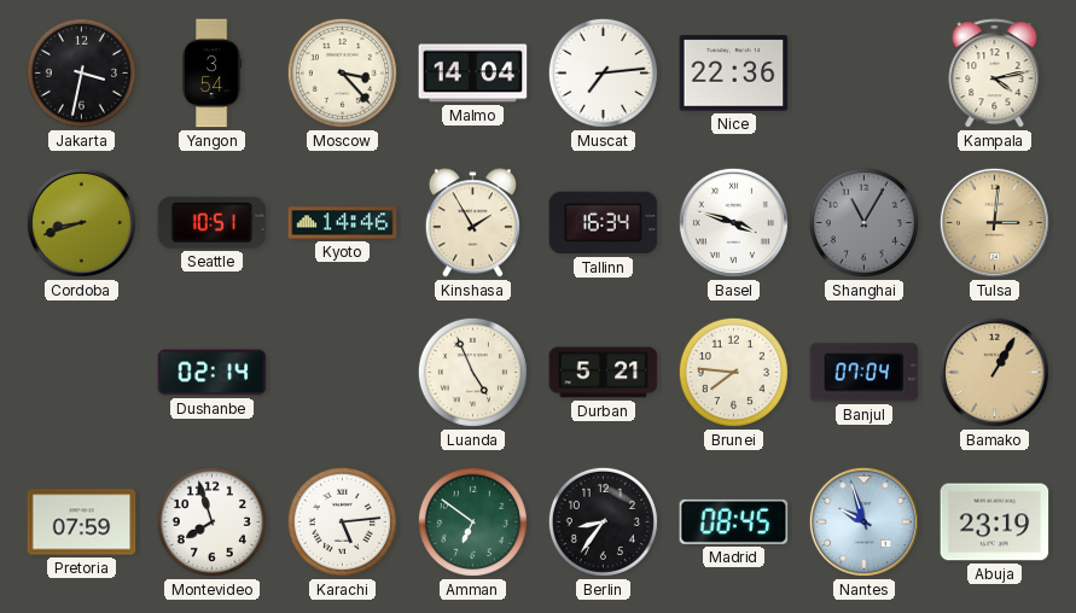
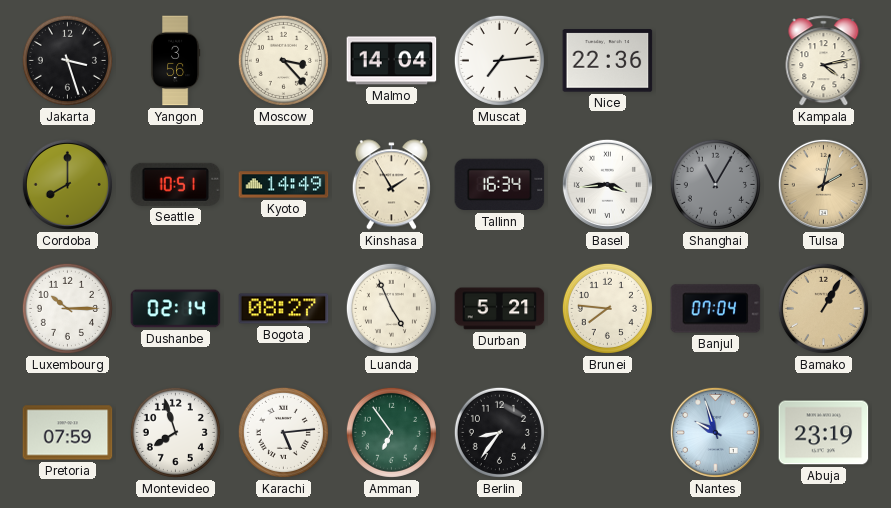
Jakarta: 3:32 -> 3:27
Yangon: 3:54 -> 3:56
Cordoba: 8:42 -> 8:00
Kyoto: 14:46 -> 14:49
Basel: 3:48 -> 3:44
Tulsa: 3:01 -> 2:02
Luxembourg: none -> 10:15
Bogota: none -> 08:27
Amman: 6:51 -> 6:54
Madrid: 08:45 -> none
